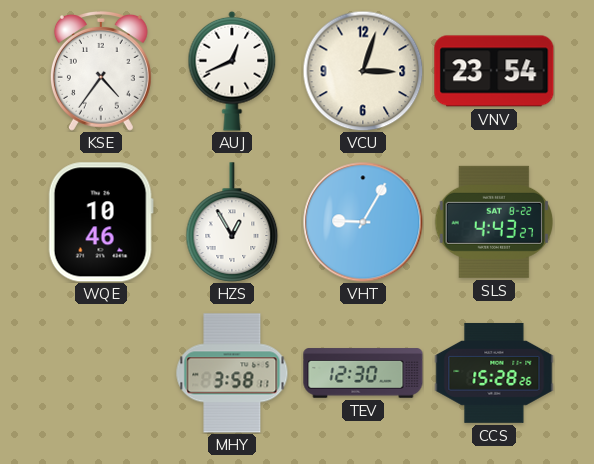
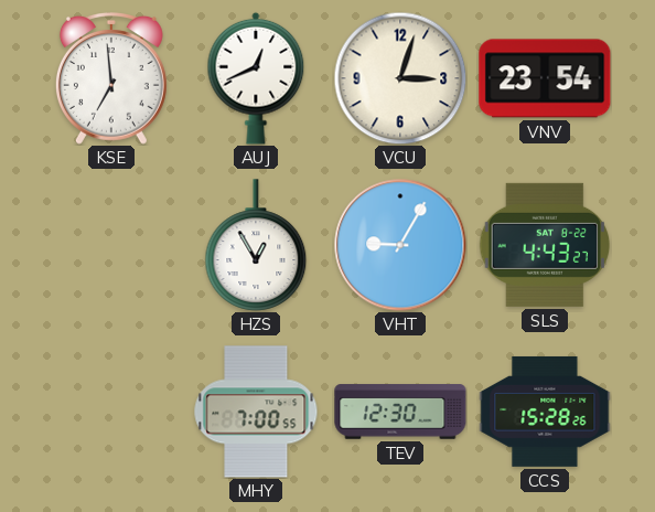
KSE: 4:36 -> 6:59
WQE: 10:46 -> none
MHY: 3:58 -> 7:00
